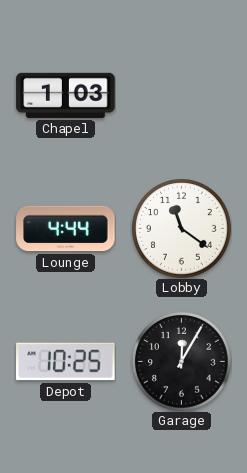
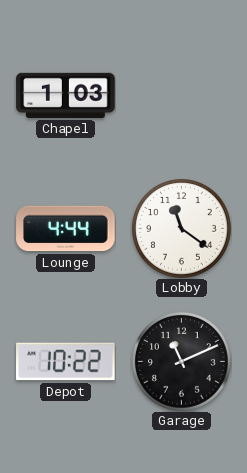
Depot: 10:25 -> 10:22
Garage: 12:05 -> 11:11
